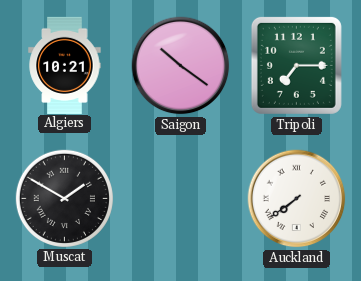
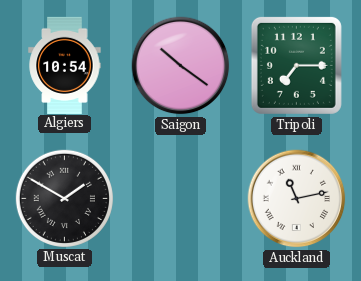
Algiers: 10:21 -> 10:54
Auckland: 7:39 -> 11:13
